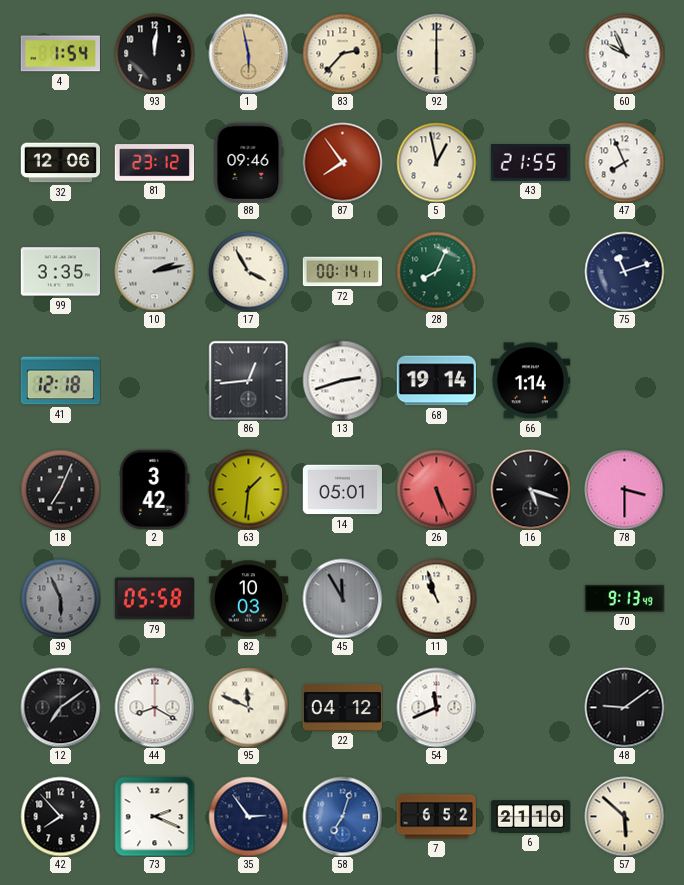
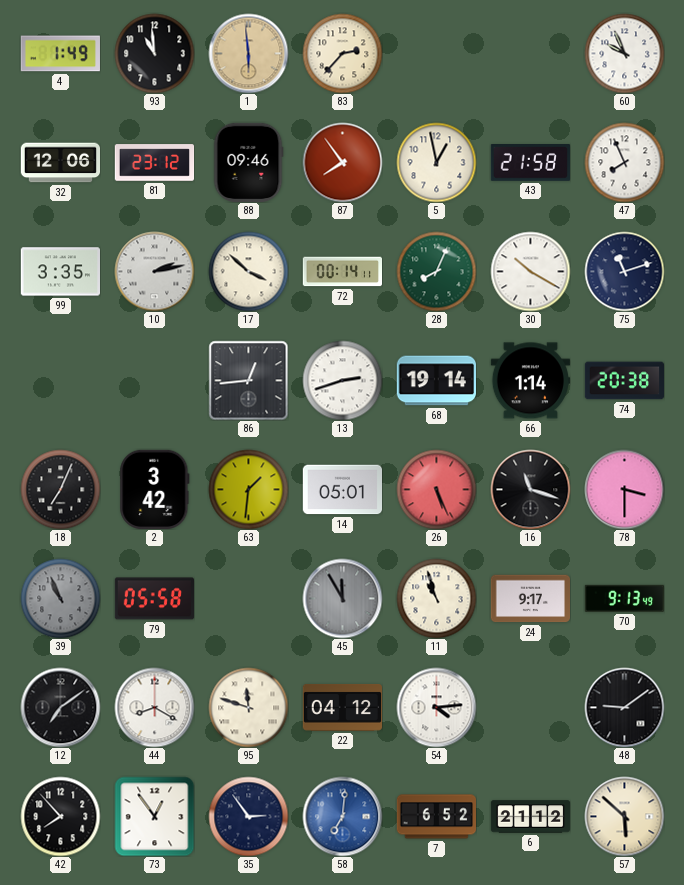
4: 1:54 -> 1:49
93: 12:01 -> 10:59
1: 5:58 -> 5:59
92: 6:00 -> none
43: 21:55 -> 21:58
17: 3:55 -> 3:52
30: none -> 10:20
41: 12:18 -> none
74: none -> 20:38
16: 5:18 -> 11:18
39: 5:56 -> 10:56
82: 10:03 -> none
24: none -> 9:17
95: 11:49 -> 11:48
54: 11:41 -> 4:14
73: 2:19 -> 12:54
58: 7:03 -> 7:01
6: 21:10 -> 21:12
